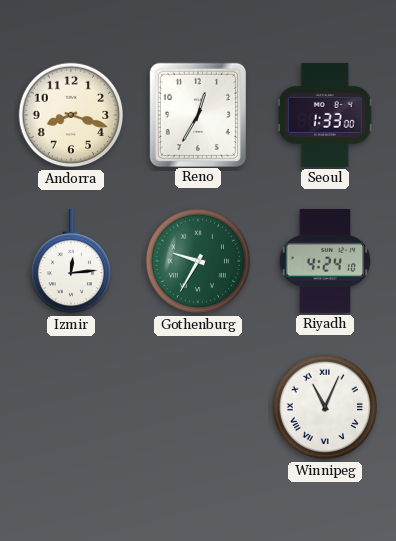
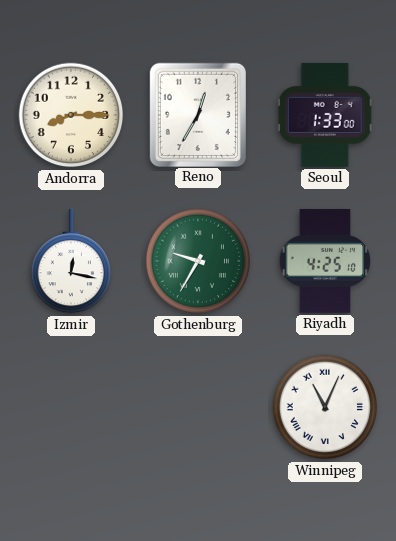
Andorra: 8:18 -> 8:15
Izmir: 12:14 -> 12:17
Riyadh: 4:24 -> 4:25
